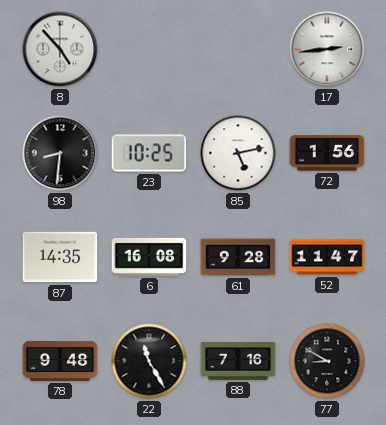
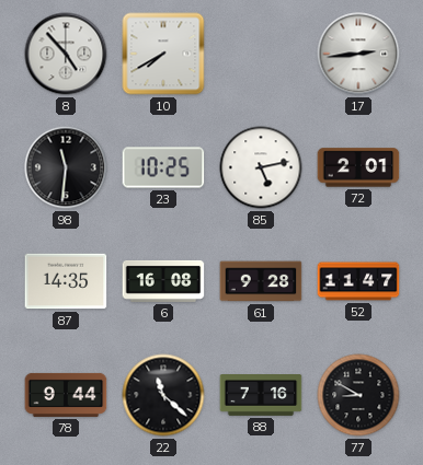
10: none -> 7:40
98: 8:31 -> 11:31
72: 1:56 -> 2:01
78: 9:48 -> 9:44
22: 11:25 -> 11:22
